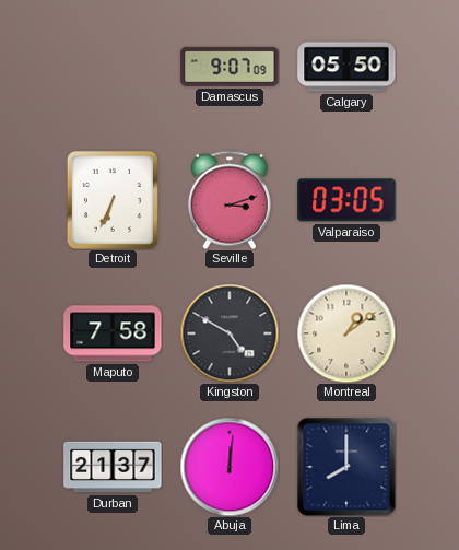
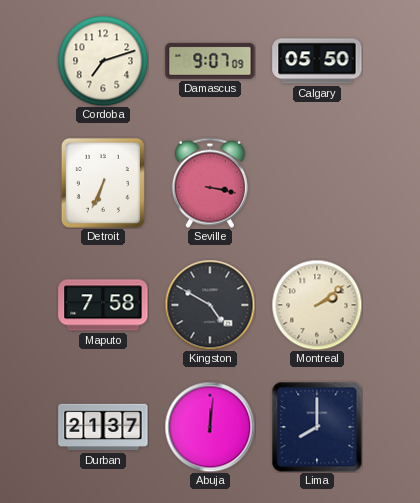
Cordoba: none -> 7:12
Seville: 3:12 -> 3:17
Valparaiso: 03:05 -> none
Montreal: 1:09 -> 2:09
